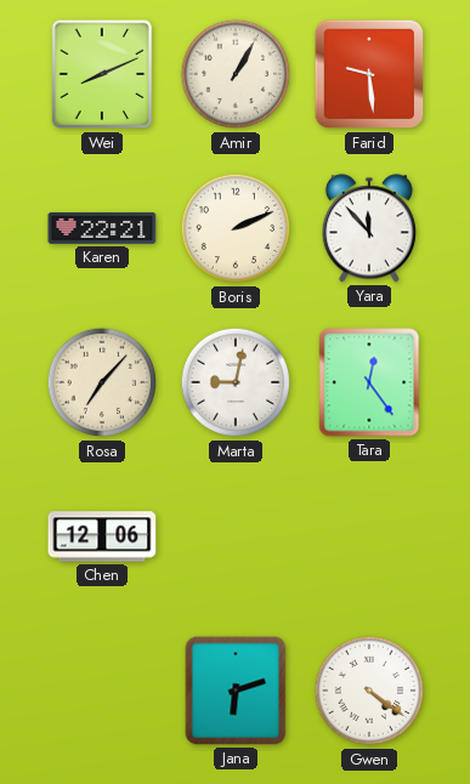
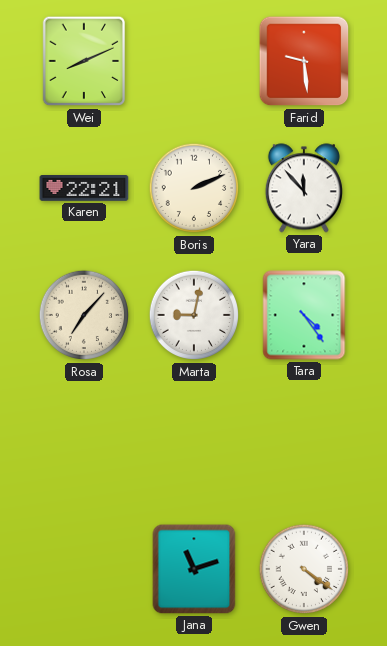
Amir: 1:05 -> none
Tara: 12:24 -> 4:24
Chen: 12:06 -> none
Jana: 6:12 -> 11:12
